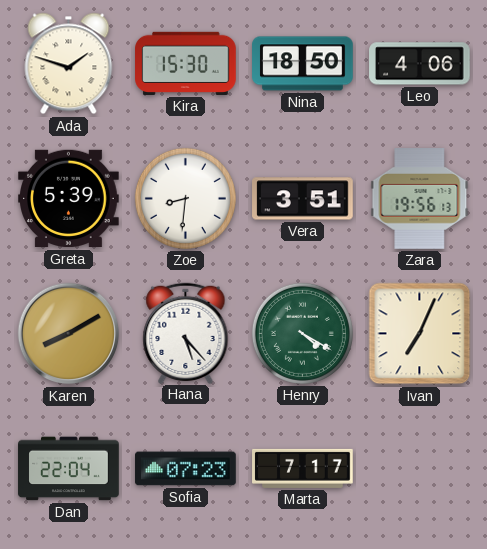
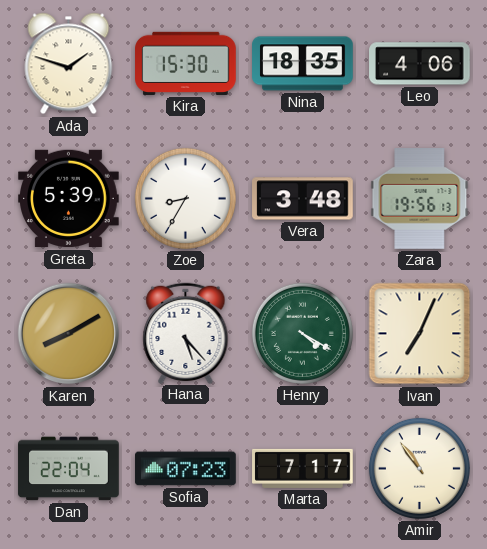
Nina: 18:50 -> 18:35
Zoe: 8:31 -> 8:35
Vera: 3:51 -> 3:48
Amir: none -> 10:54
